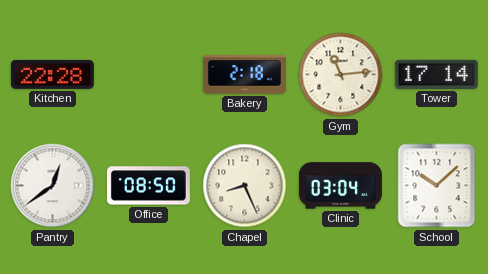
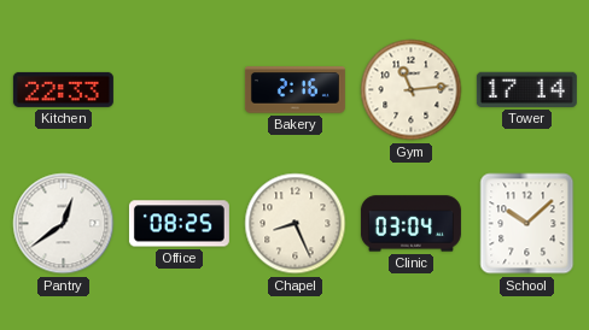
Kitchen: 22:28 -> 22:33
Bakery: 2:18 -> 2:16
Office: 08:50 -> 08:25
